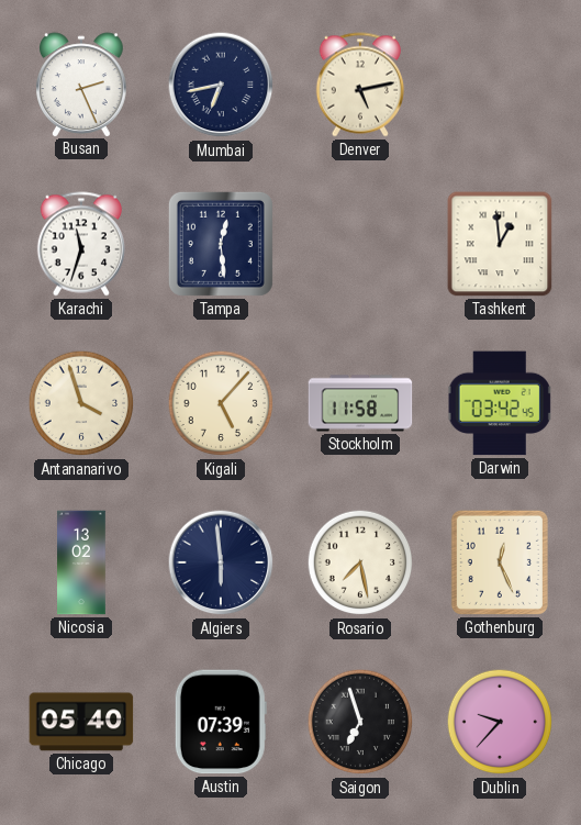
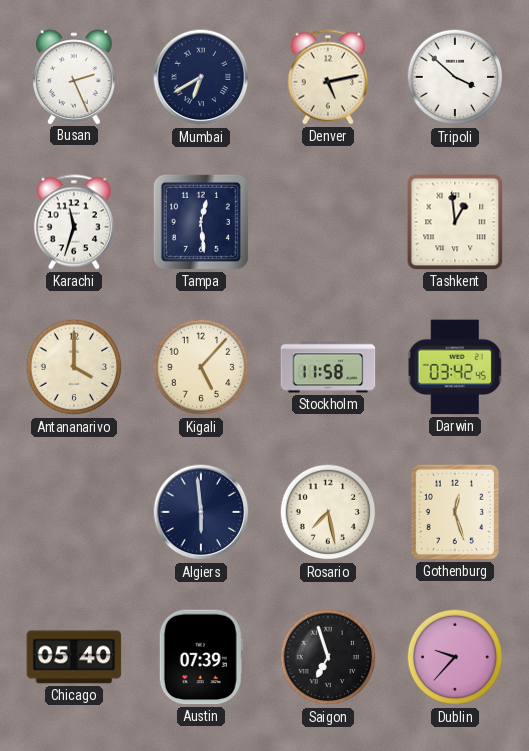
Mumbai: 6:43 -> 6:40
Tripoli: none -> 3:52
Antananarivo: 3:57 -> 4:00
Nicosia: 13:02 -> none
Gothenburg: 12:26 -> 12:27
